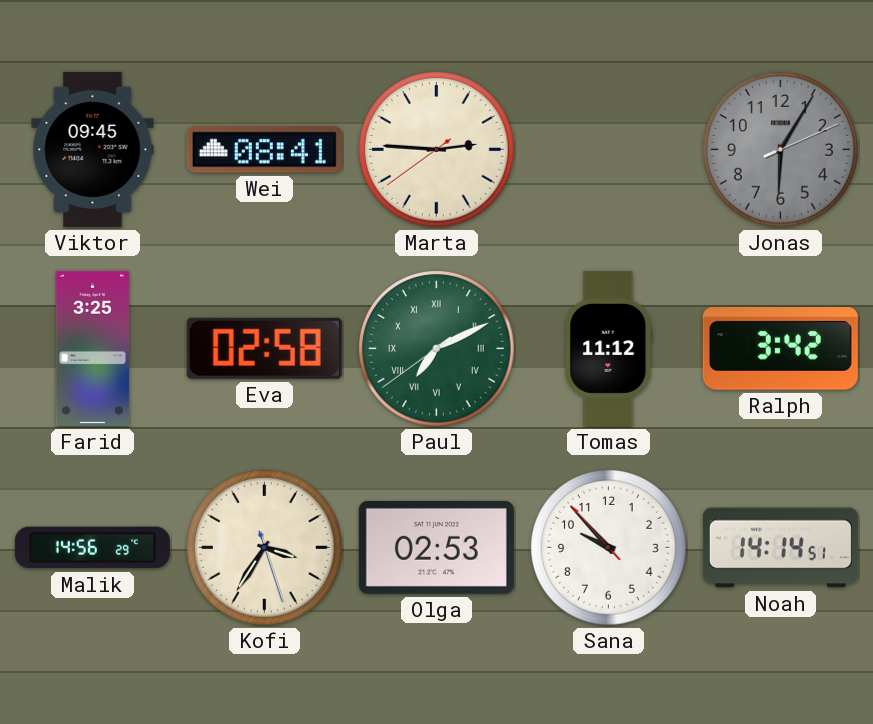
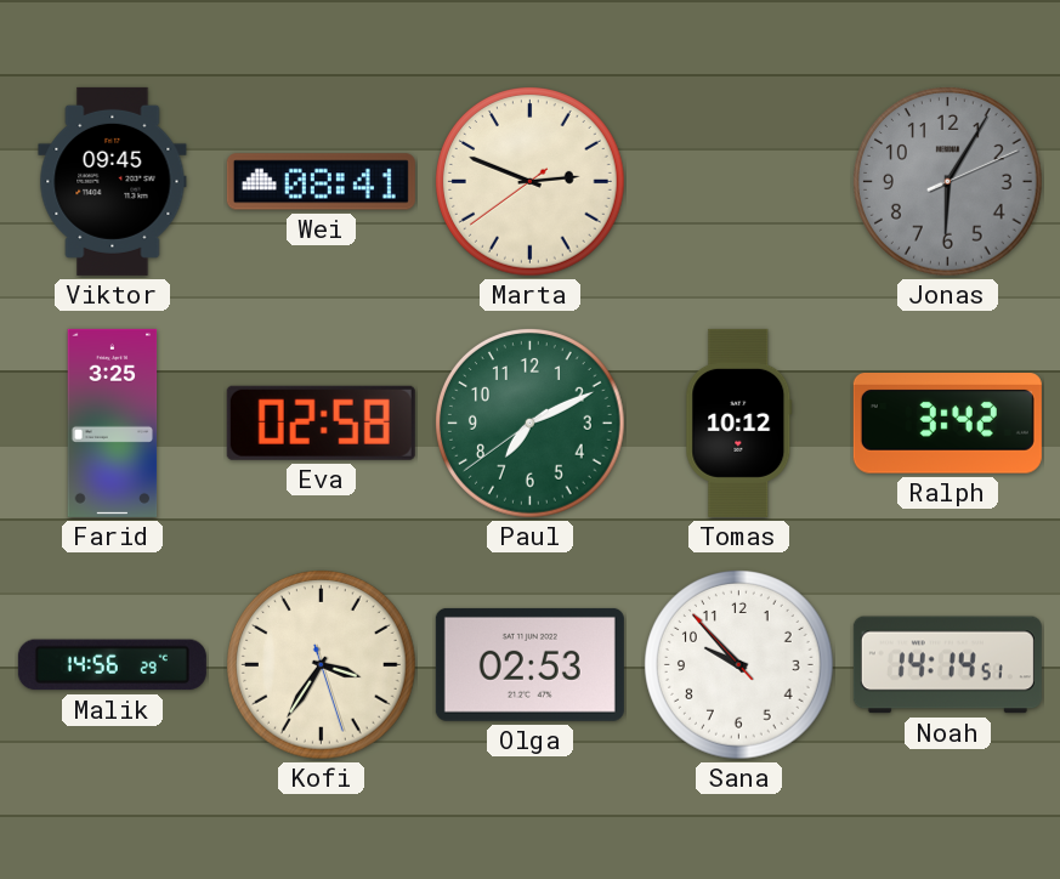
Marta: 2:45 -> 2:48
Paul numerals: Roman -> Arabic
Tomas: 11:12 -> 10:12
